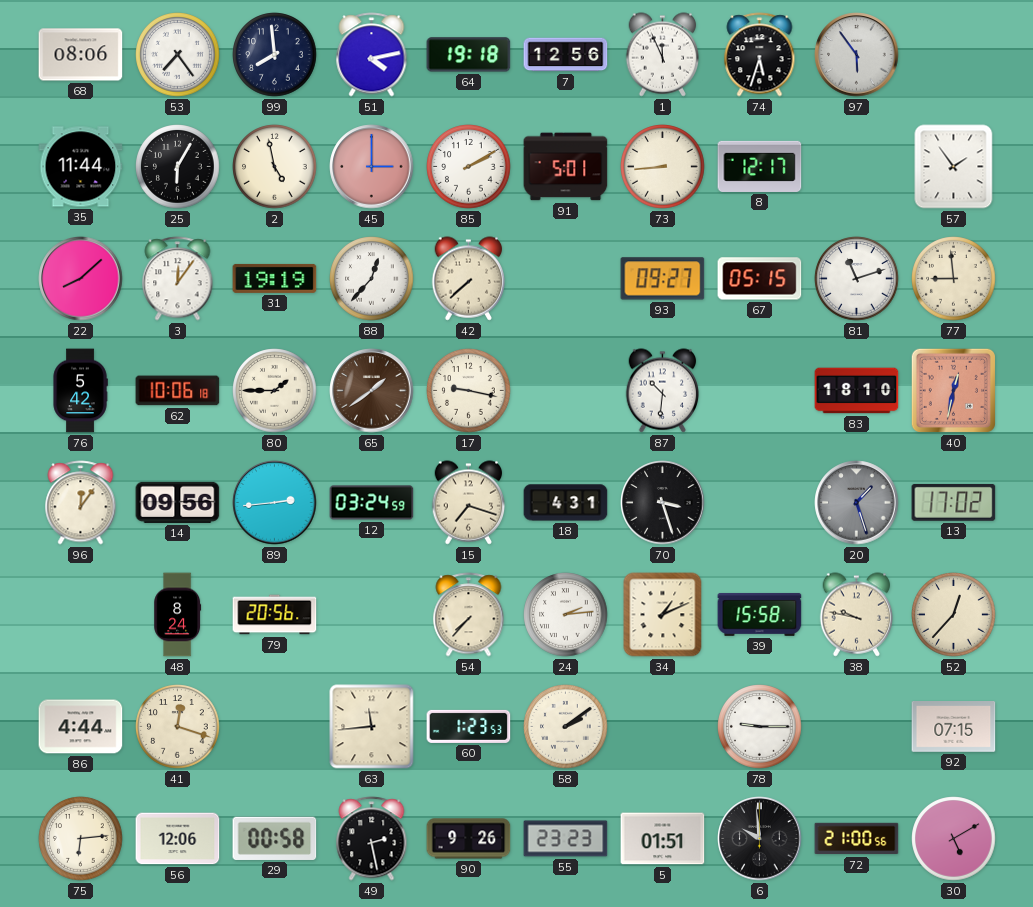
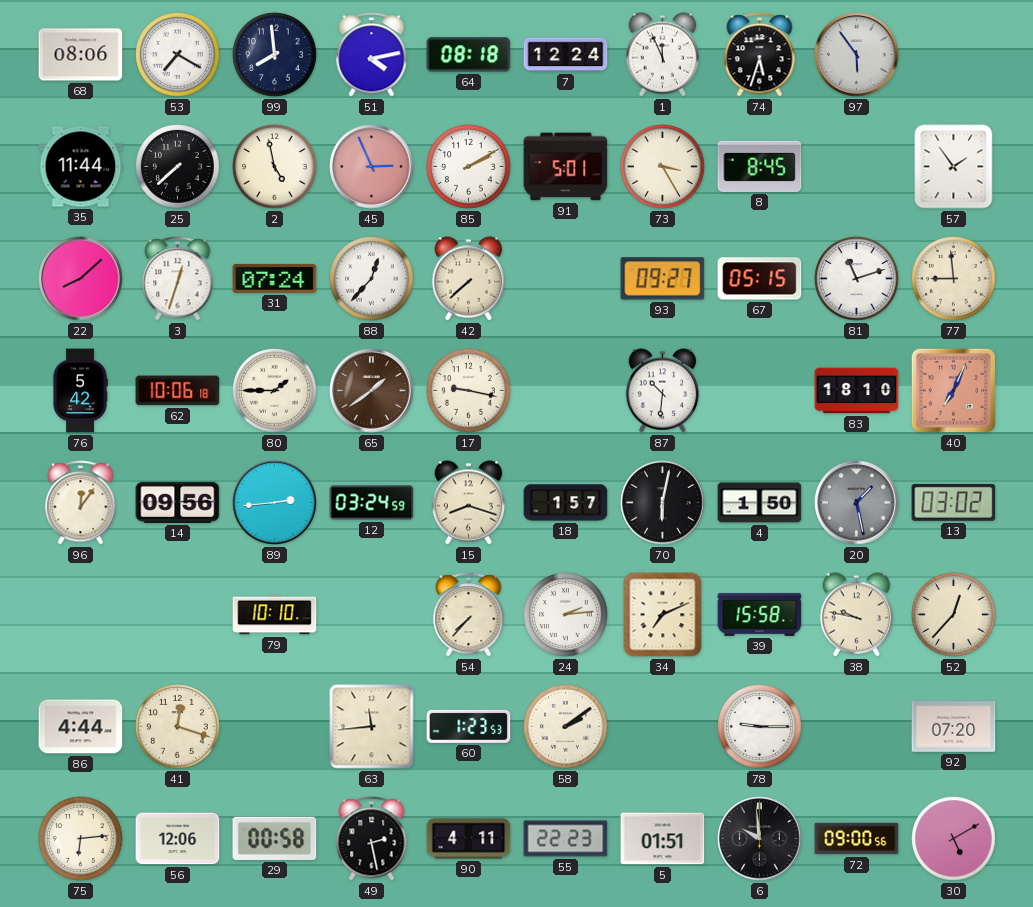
53: 7:24 -> 7:20
64: 19:18 -> 08:18
7: 12:56 -> 12:24
25: 6:05 -> 7:38
45: 3:00 -> 2:56
73: 8:44 -> 3:25
8: 12:17 -> 8:45
3: 12:06 -> 12:33
31: 19:19 -> 07:24
40: 12:32 -> 7:04
15: 7:18 -> 8:18
18: 4:31 -> 1:57
70: 3:27 -> 6:02
4: none -> 1:50
20: 1:27 -> 1:28
13: 17:02 -> 03:02
48: 8:24 -> none
79: 20:56 -> 10:10
34: 1:11 -> 7:11
92: 07:15 -> 07:20
90: 9:26 -> 4:11
55: 23:23 -> 22:23
72: 21:00 -> 09:00
